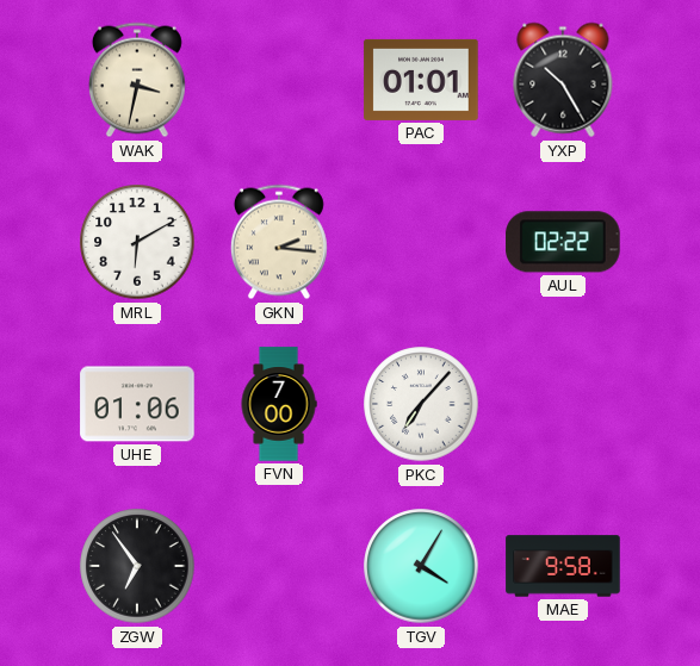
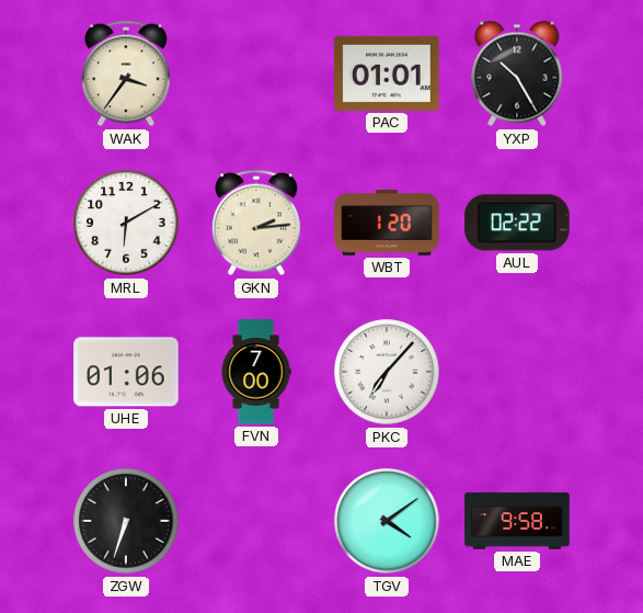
WAK: 3:32 -> 3:36
GKN: 2:16 -> 2:14
WBT: none -> 1:20
ZGW: 6:54 -> 6:33
TGV: 4:05 -> 4:09
